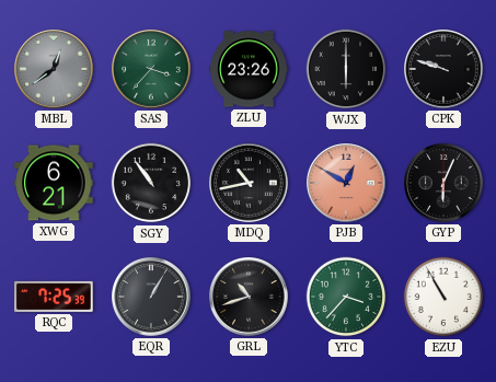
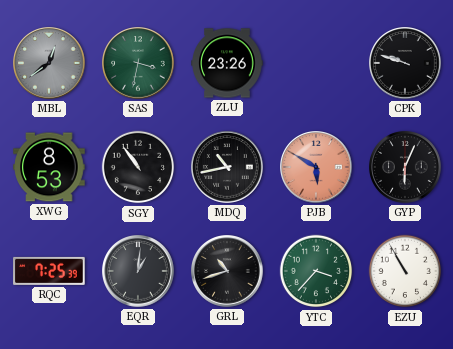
SAS: 3:37 -> 3:32
WJX: 6:00 -> none
XWG: 6:21 -> 8:53
PJB: 12:50 -> 5:50
EQR: 1:05 -> 1:01
